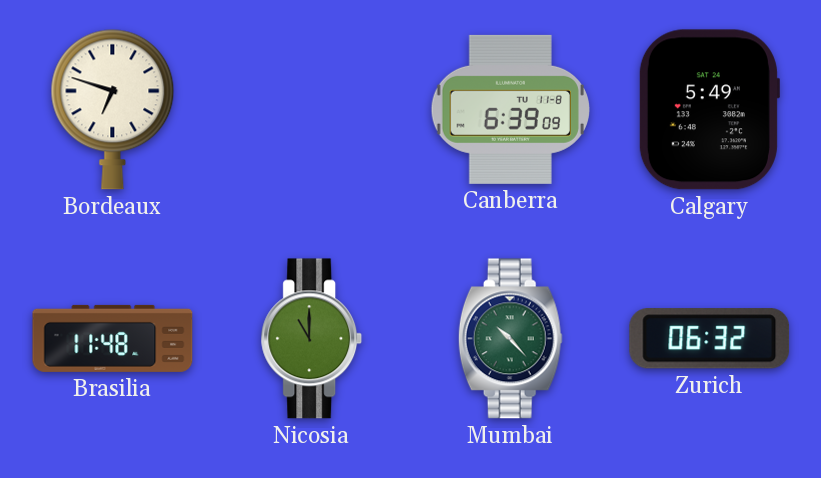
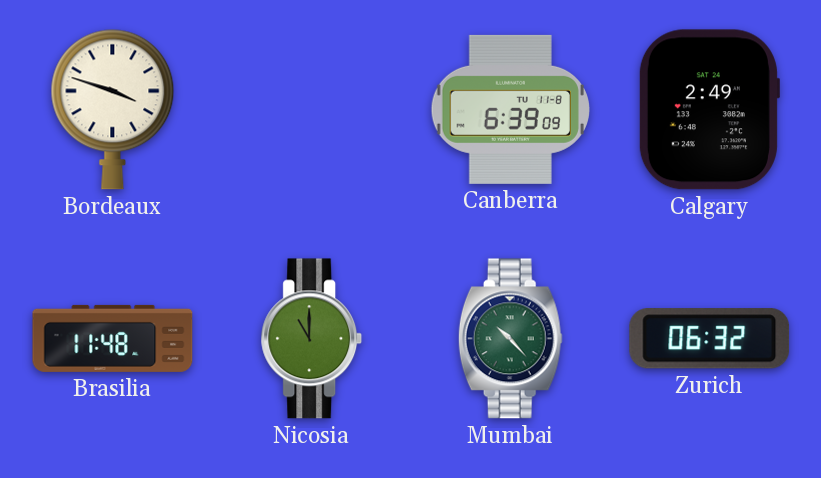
Bordeaux: 6:48 -> 3:48
Calgary: 5:49 -> 2:49
